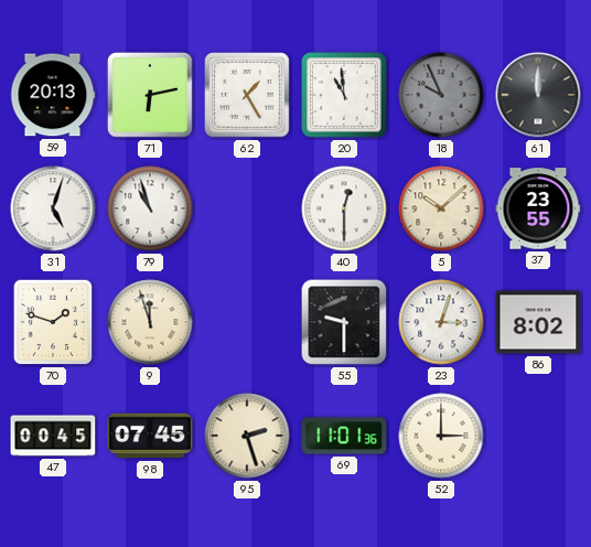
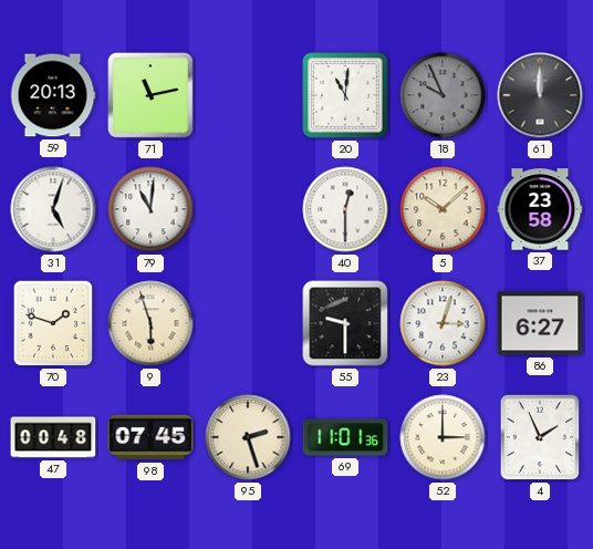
71: 6:13 -> 11:13
62: 1:25 -> none
20: 10:59 -> 11:01
79: 10:57 -> 11:01
37: 23:55 -> 23:58
9: 11:57 -> 5:57
86: 8:02 -> 6:27
47: 00:45 -> 00:48
4: none -> 1:56
